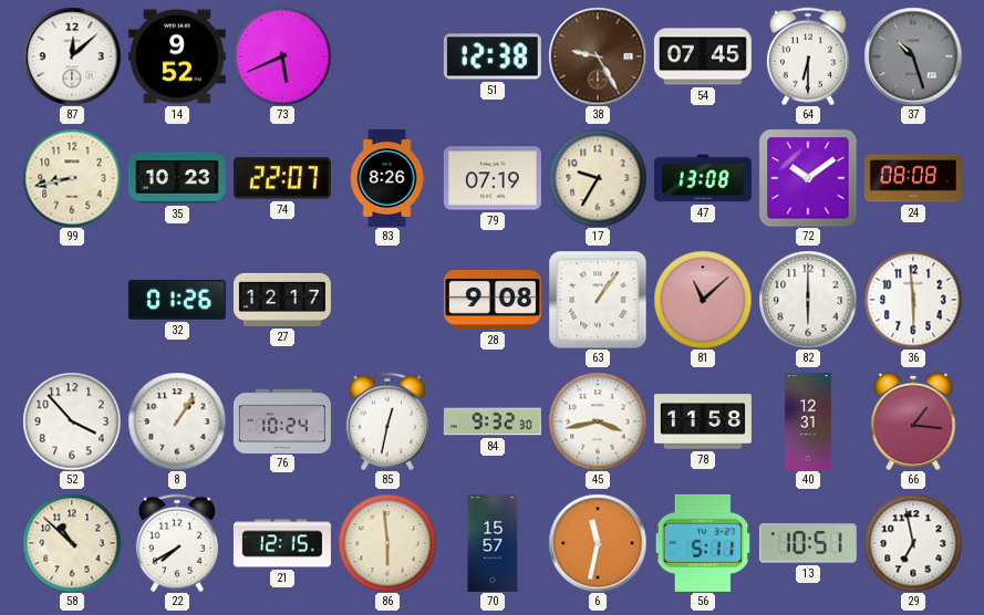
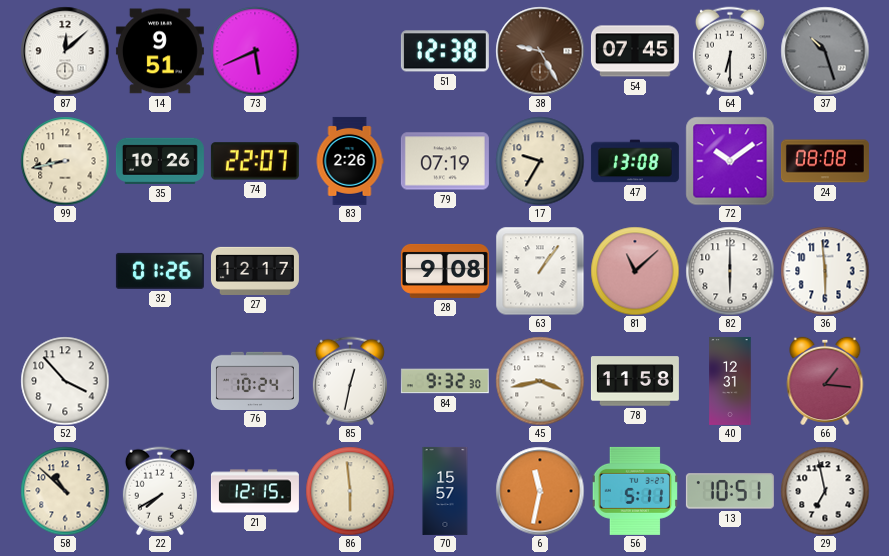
14: 9:52 -> 9:51
35: 10:23 -> 10:26
83: 8:26 -> 2:26
8: 1:06 -> none
